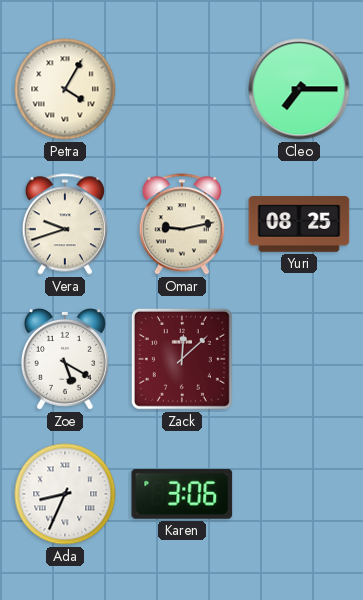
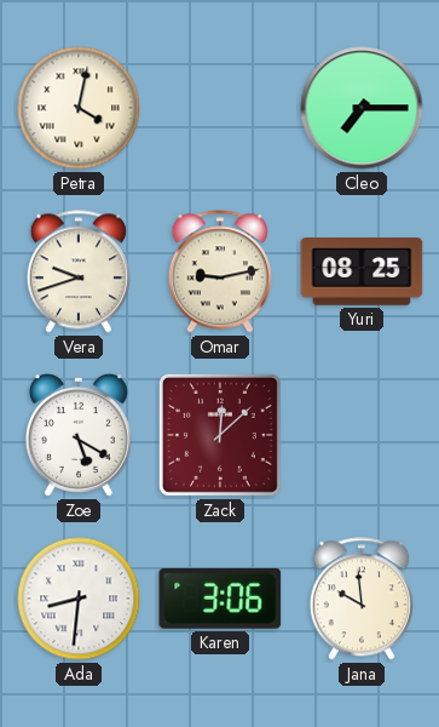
Petra: 4:05 -> 4:02
Ada: 8:34 -> 8:31
Jana: none -> 9:59
